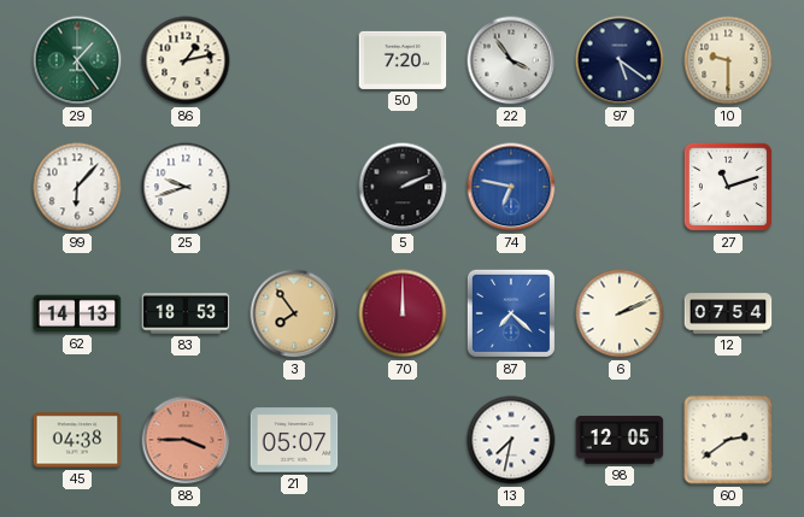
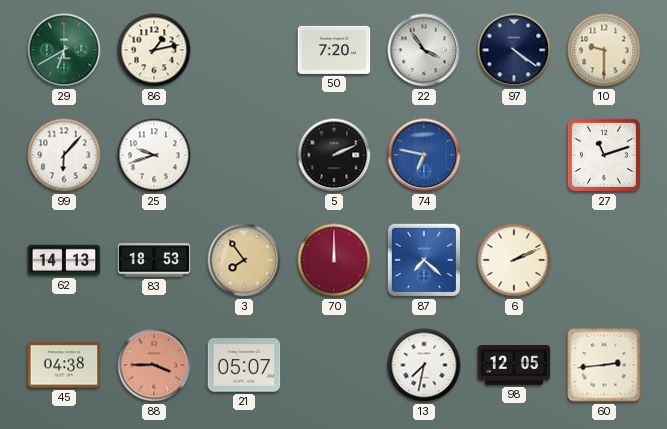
29: 1:24 -> 6:40
97: 5:21 -> 4:21
12: 07:54 -> none
60: 2:39 -> 2:44
